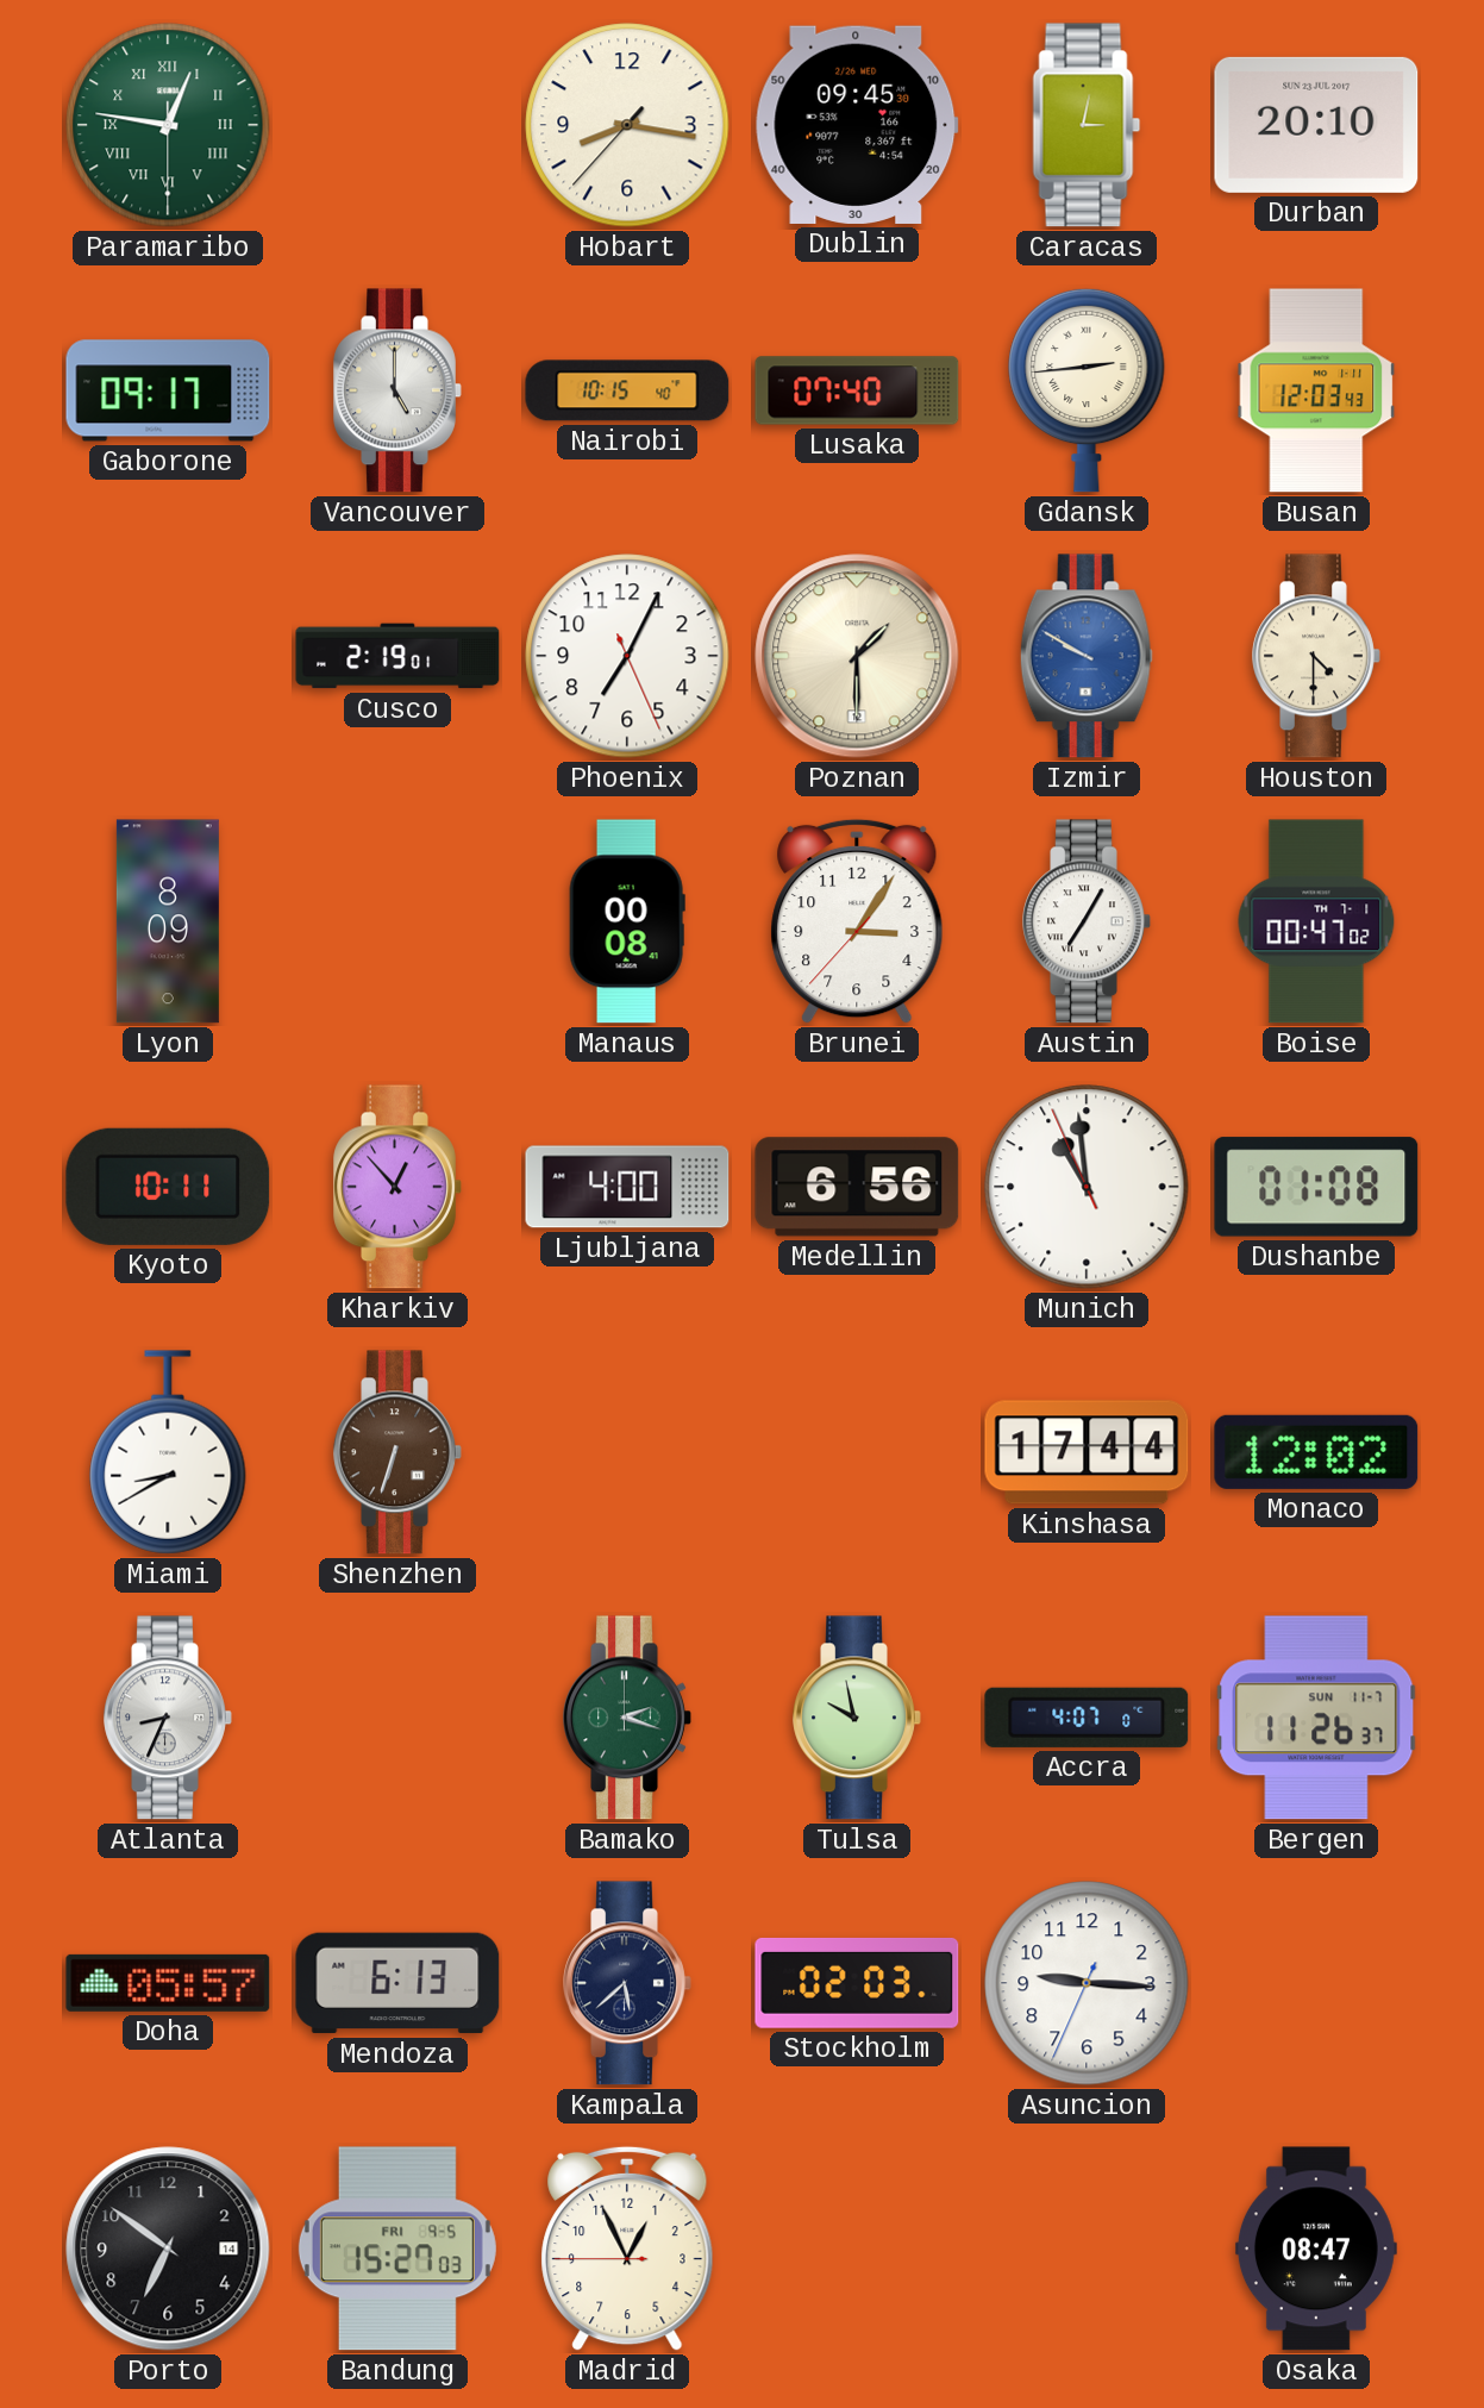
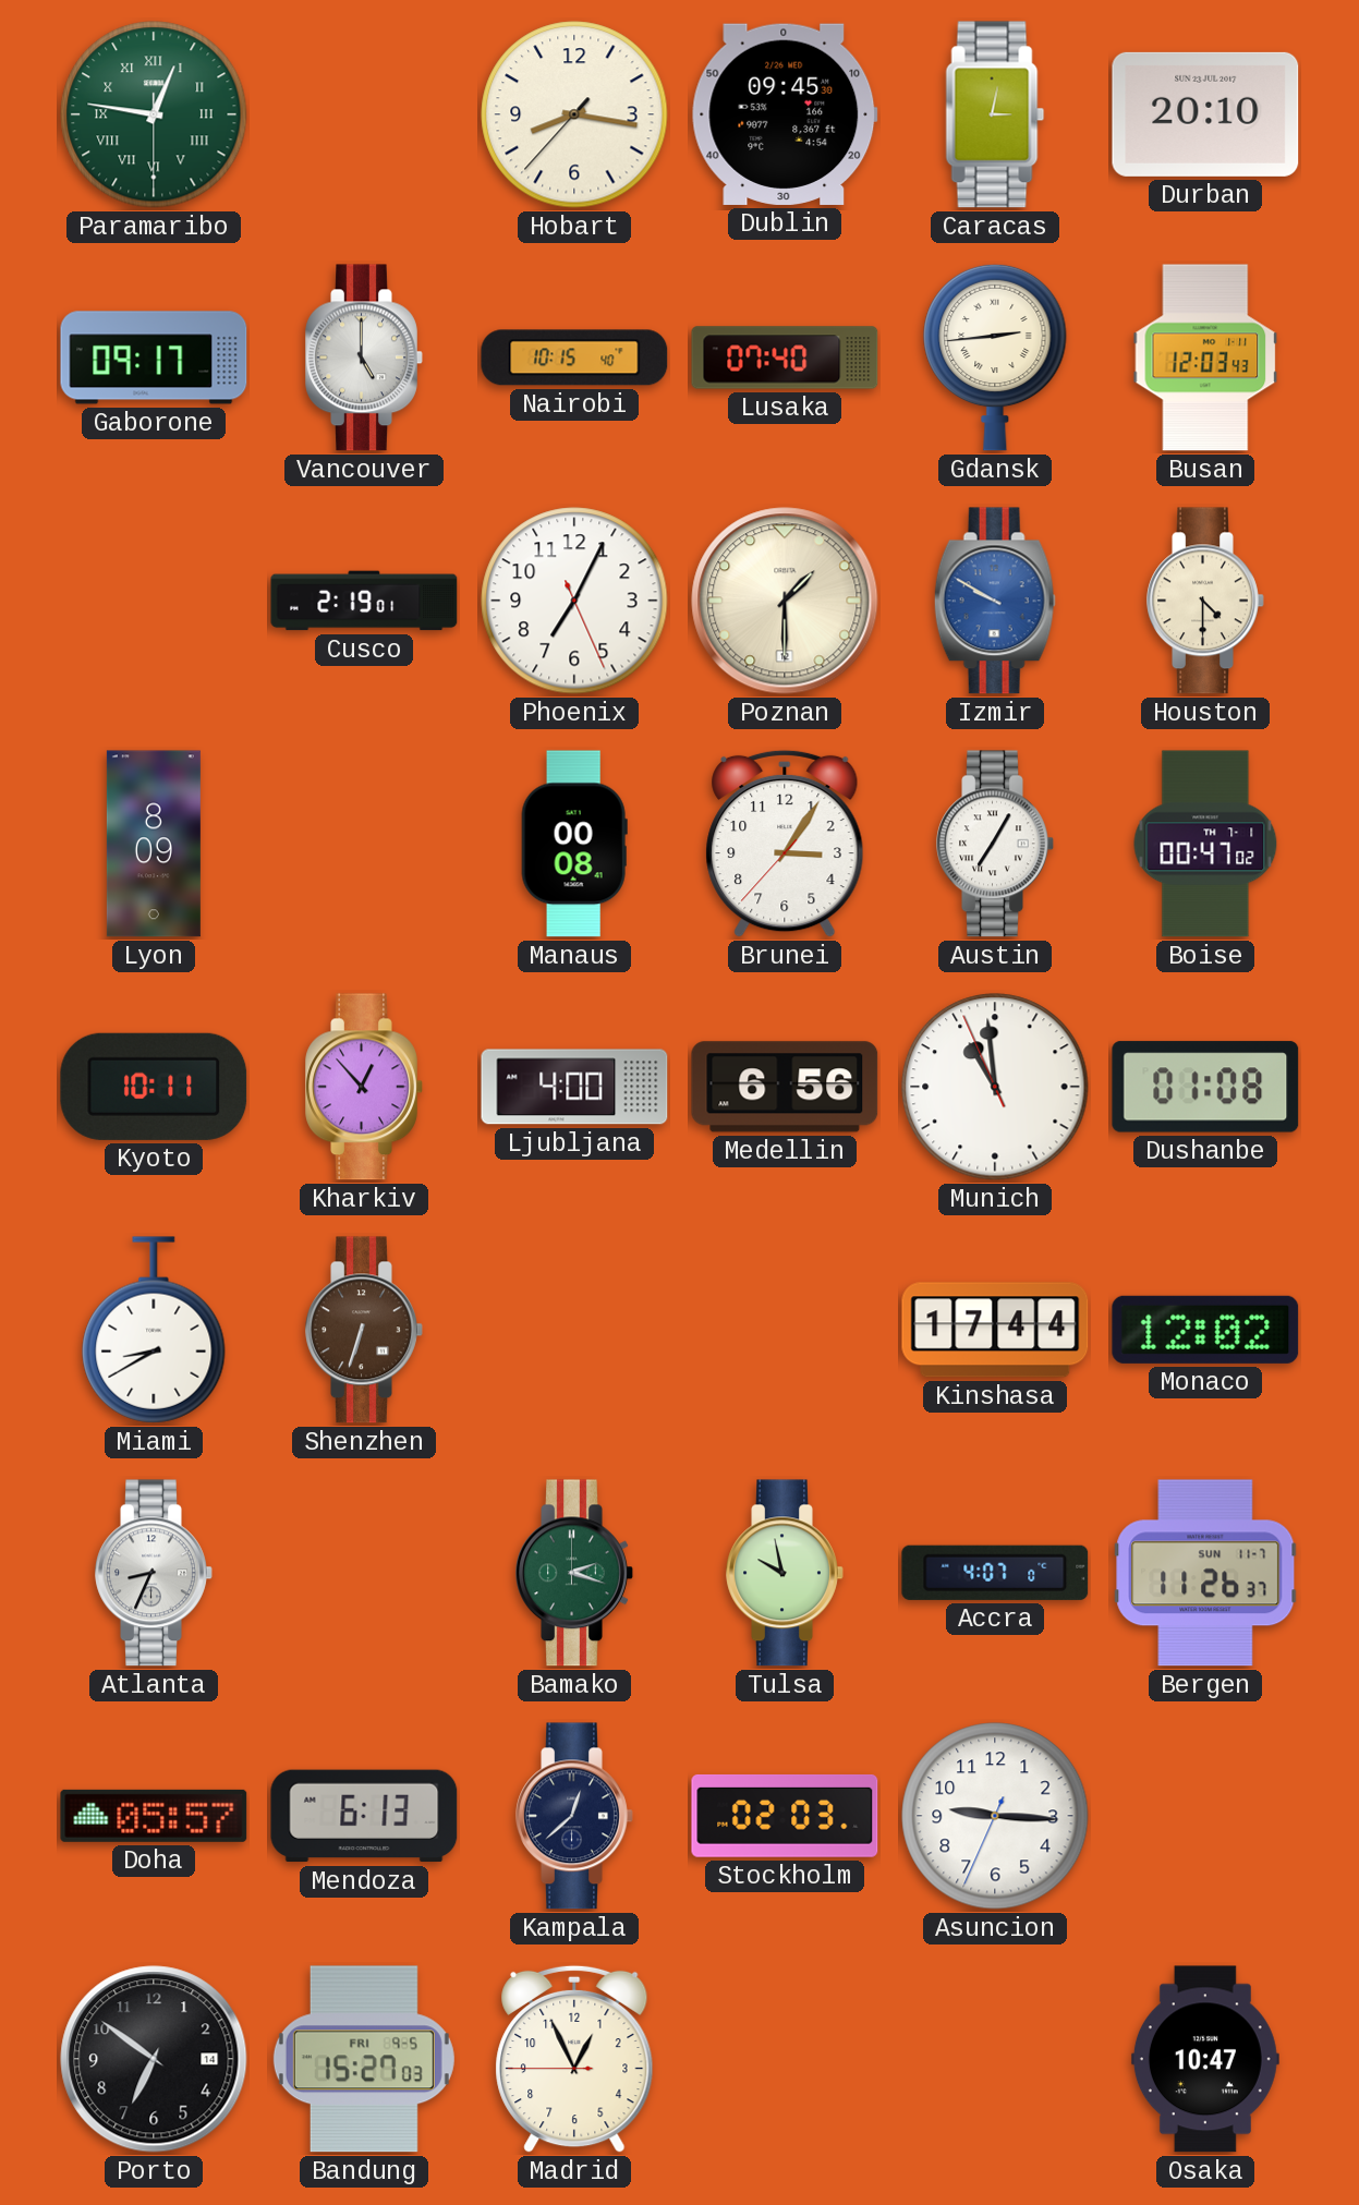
Kampala: 5:38 -> 12:38
Osaka: 08:47 -> 10:47
